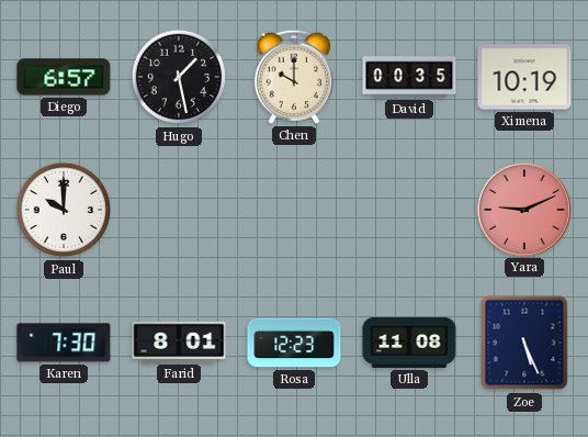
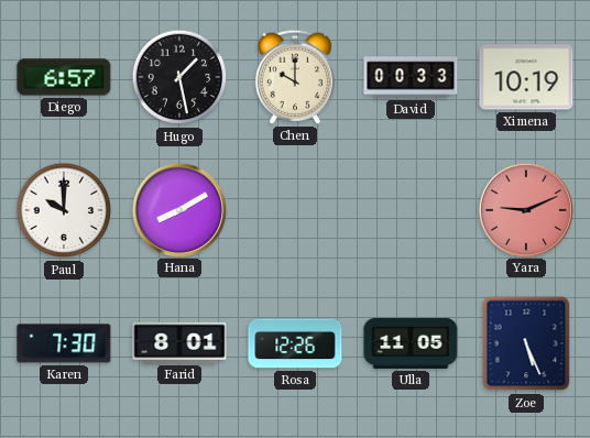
David: 00:35 -> 00:33
Hana: none -> 8:10
Rosa: 12:23 -> 12:26
Ulla: 11:08 -> 11:05
